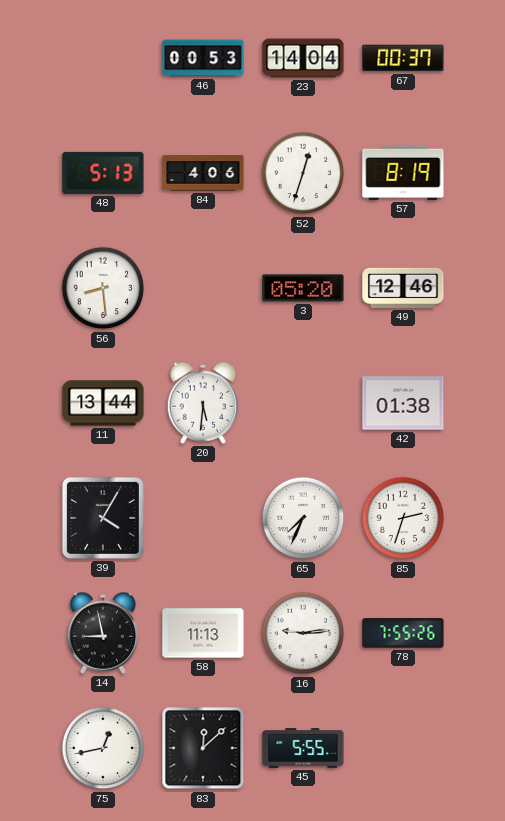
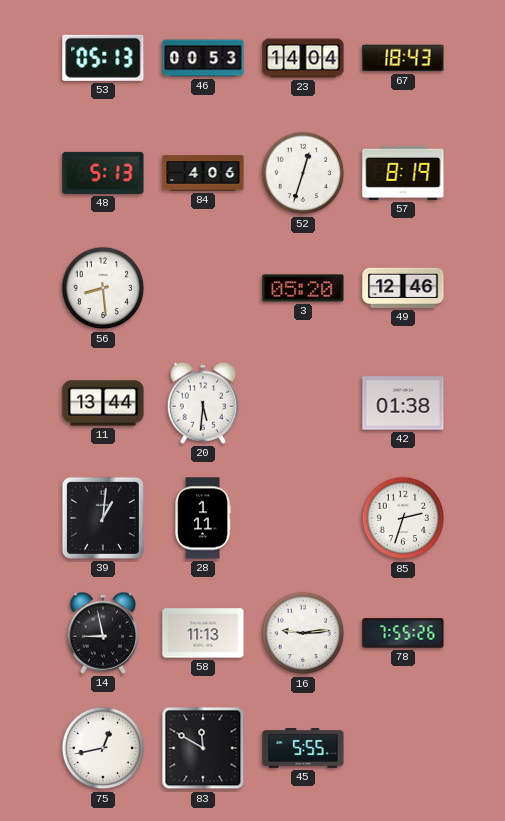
53: none -> 05:13
67: 00:37 -> 18:43
39: 4:05 -> 1:01
28: none -> 1:11
65: 7:34 -> none
83: 12:08 -> 11:50
